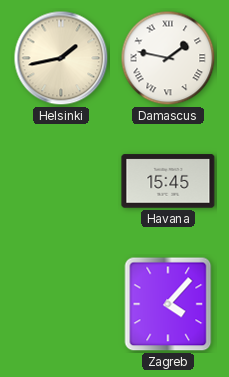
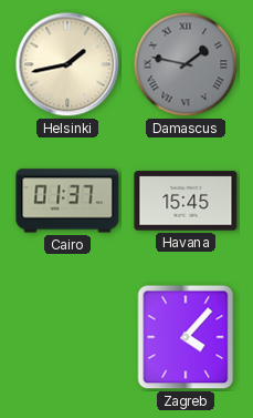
Damascus dial: white -> grey
Cairo: none -> 01:37
